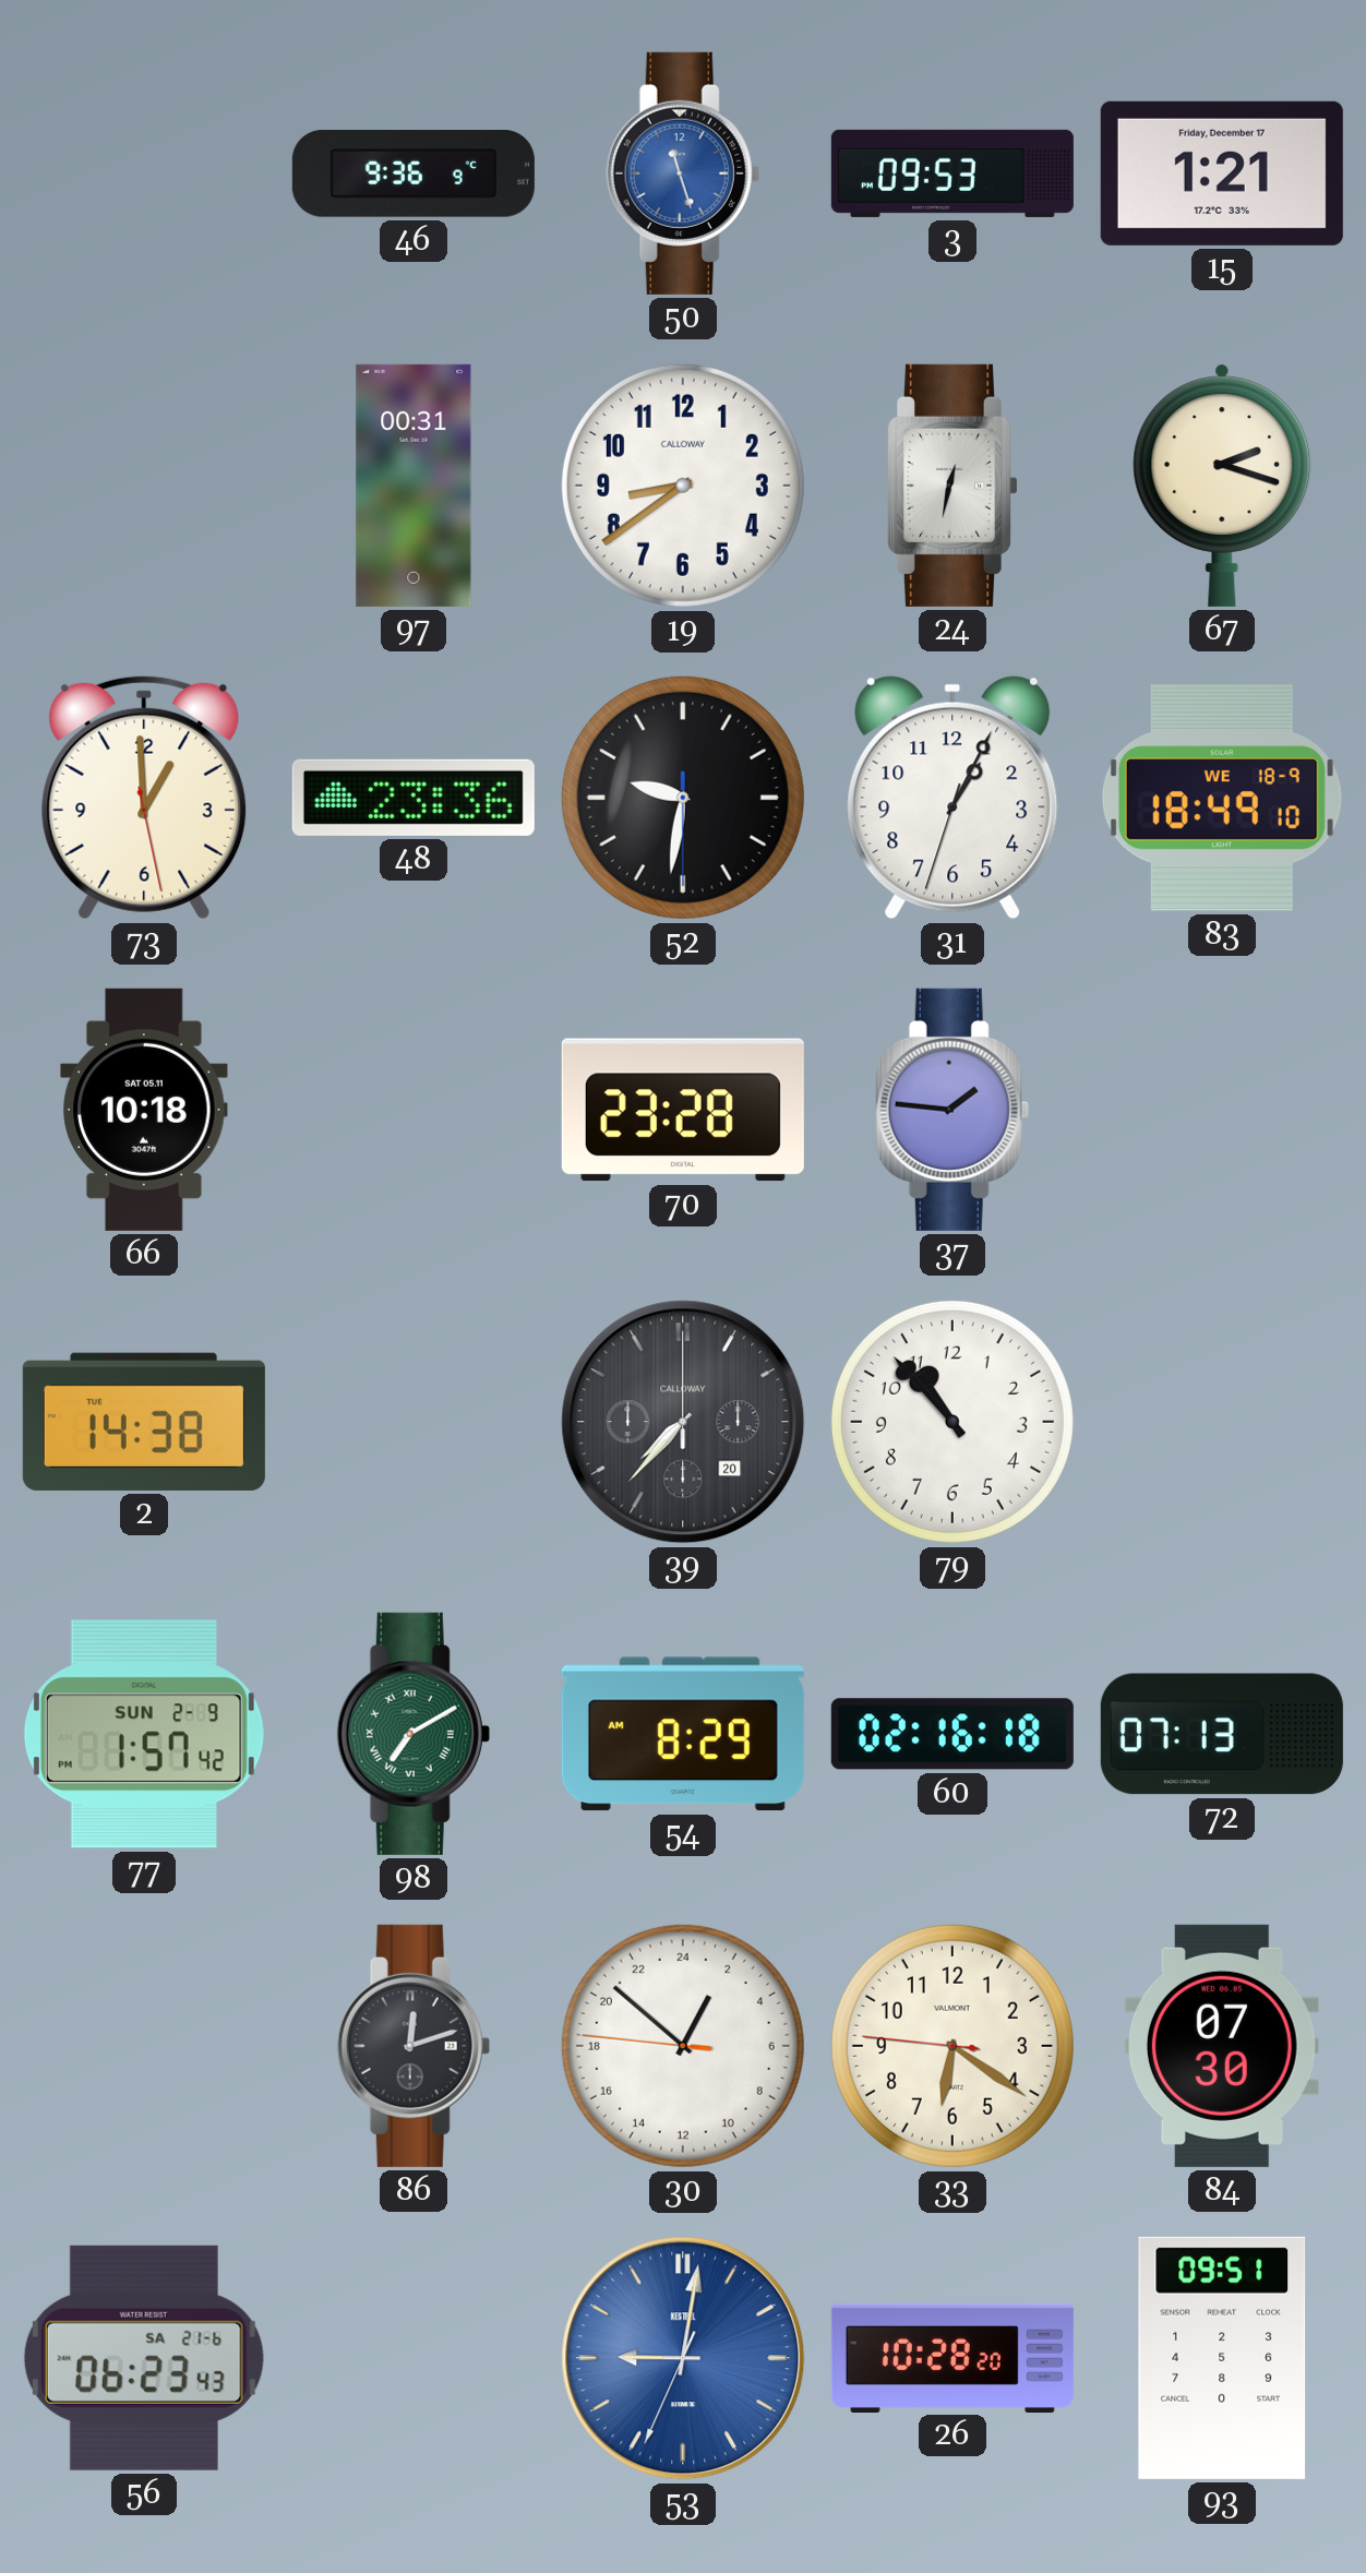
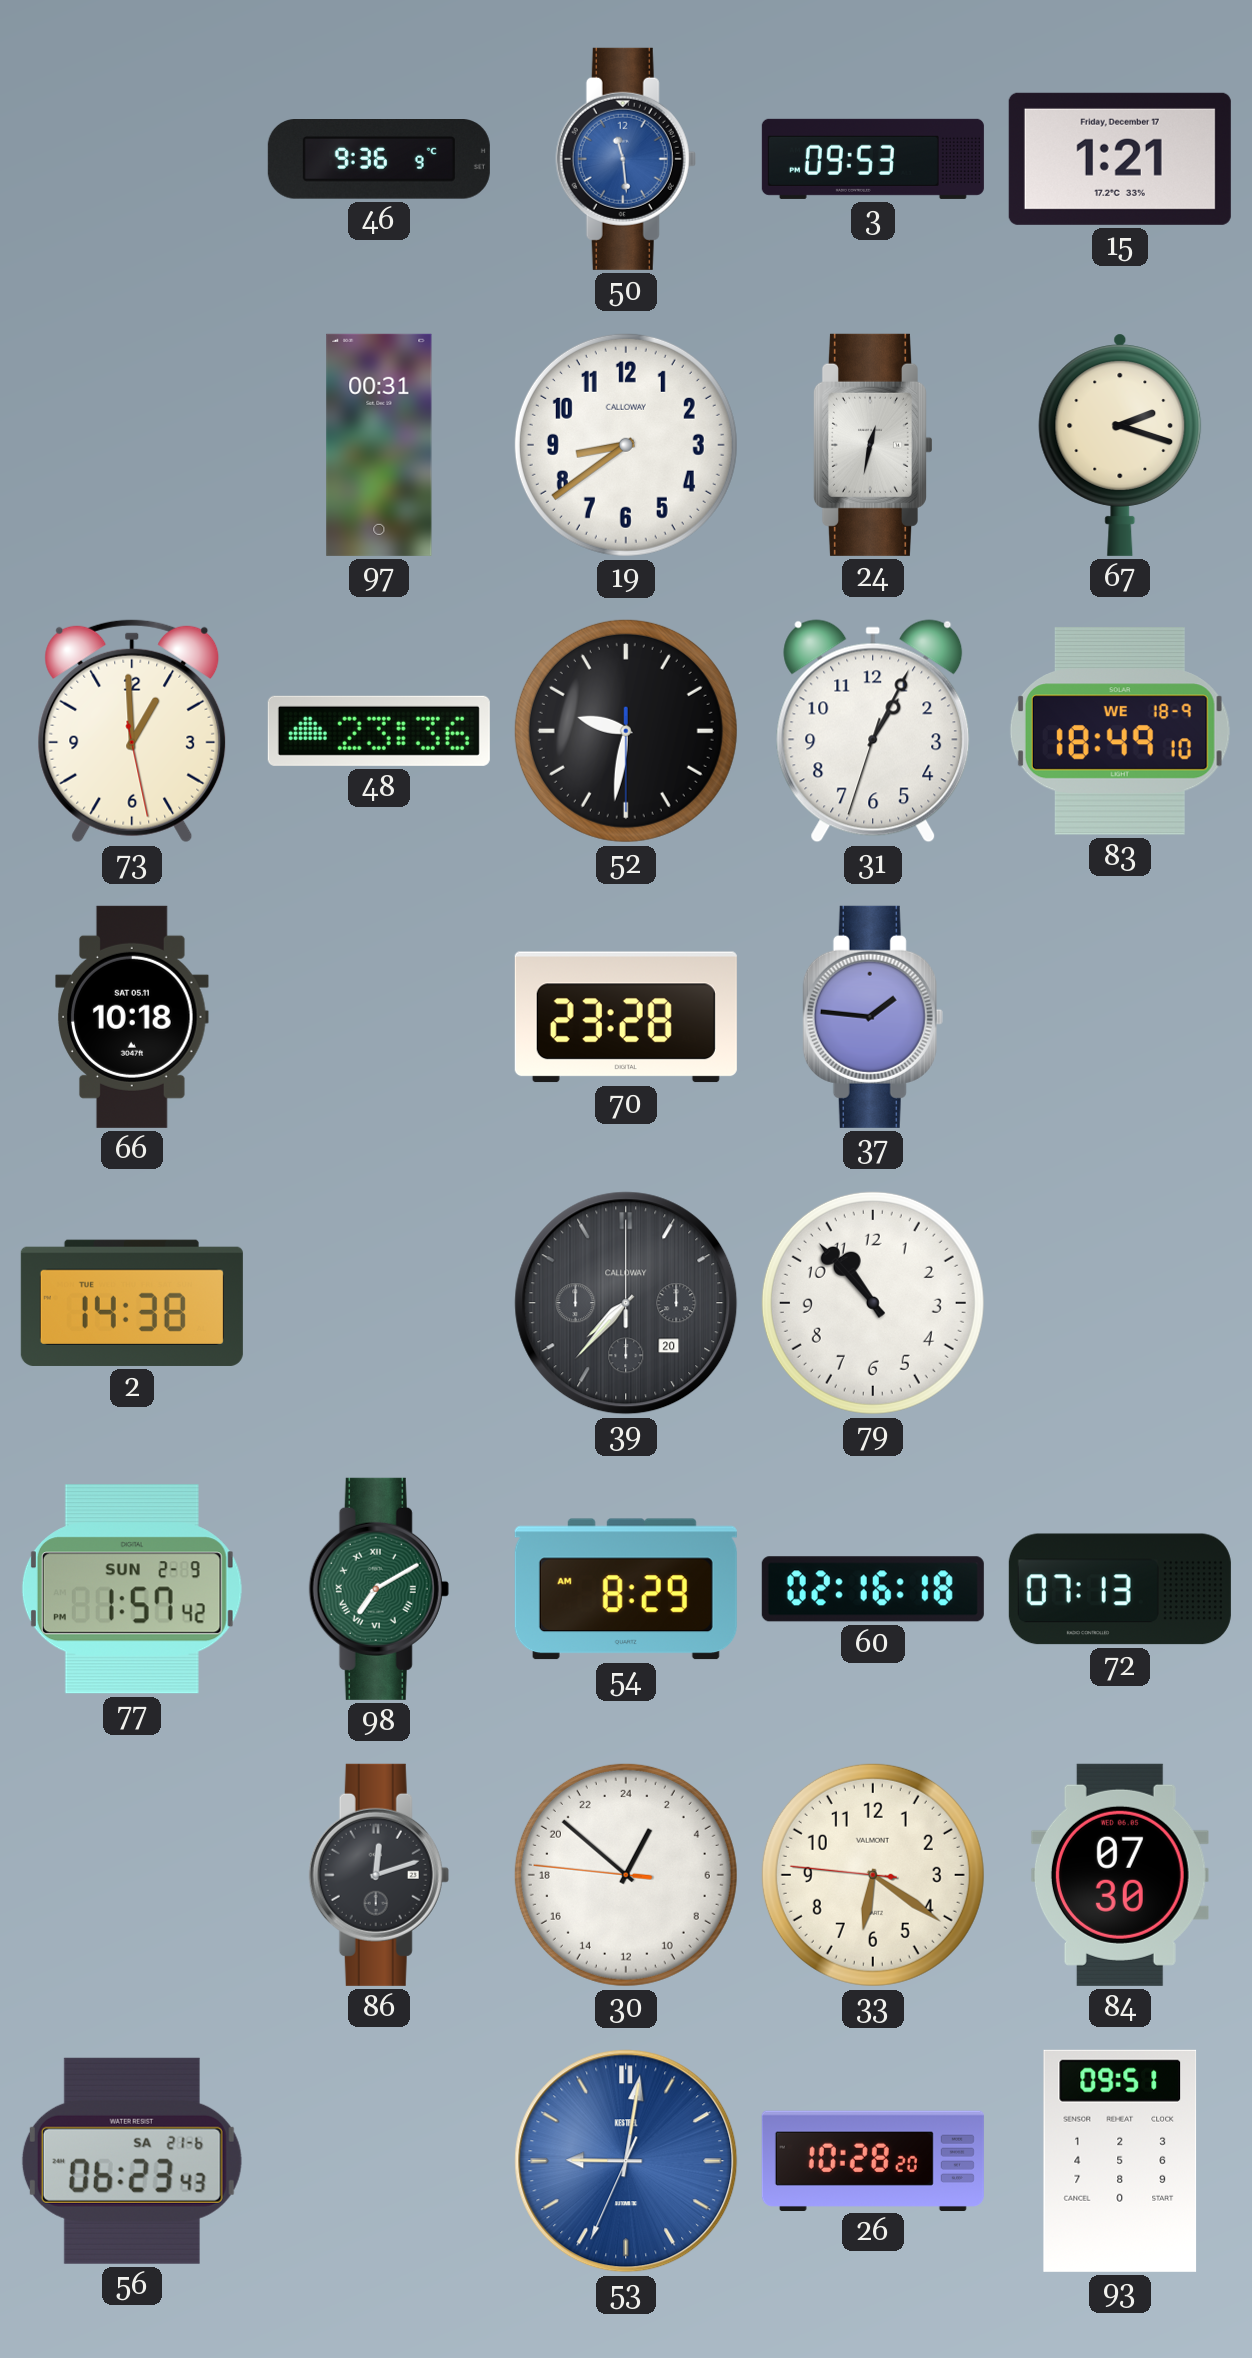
50: 11:27 -> 11:29
